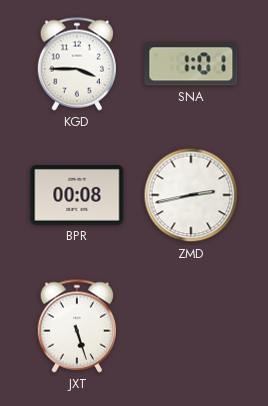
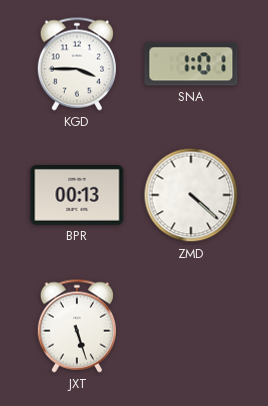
BPR: 00:08 -> 00:13
ZMD: 2:43 -> 4:22
